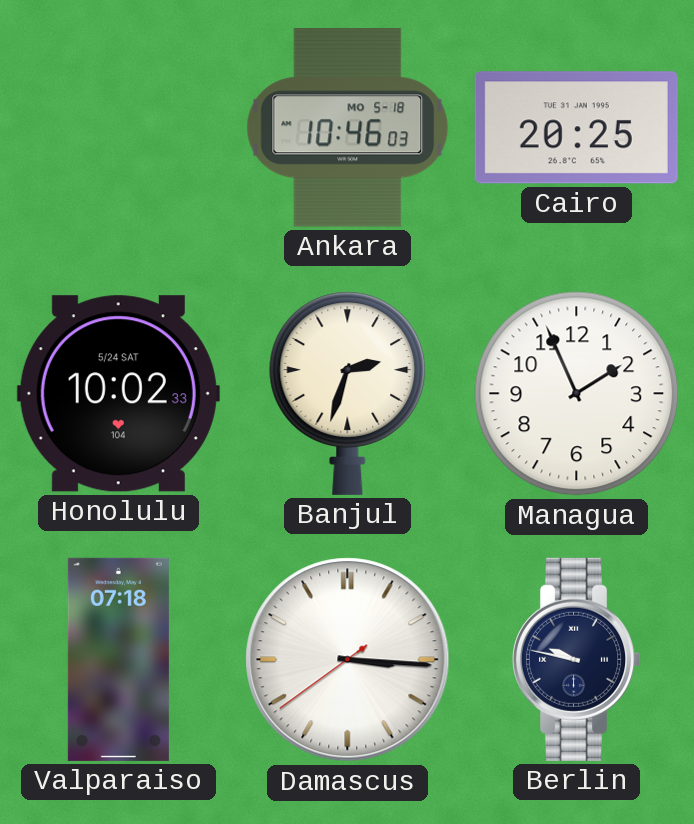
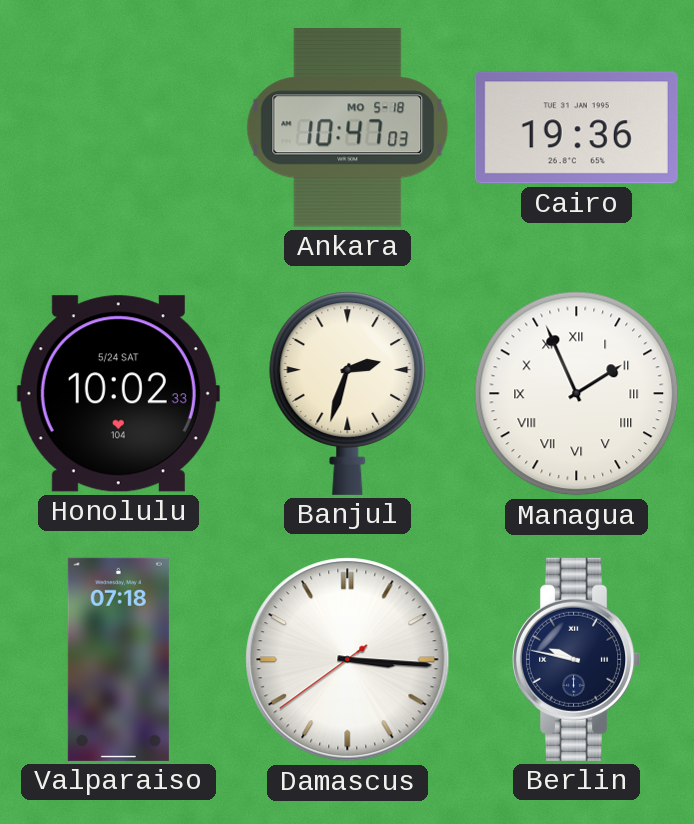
Ankara: 10:46 -> 10:47
Cairo: 20:25 -> 19:36
Managua numerals: Arabic -> Roman
